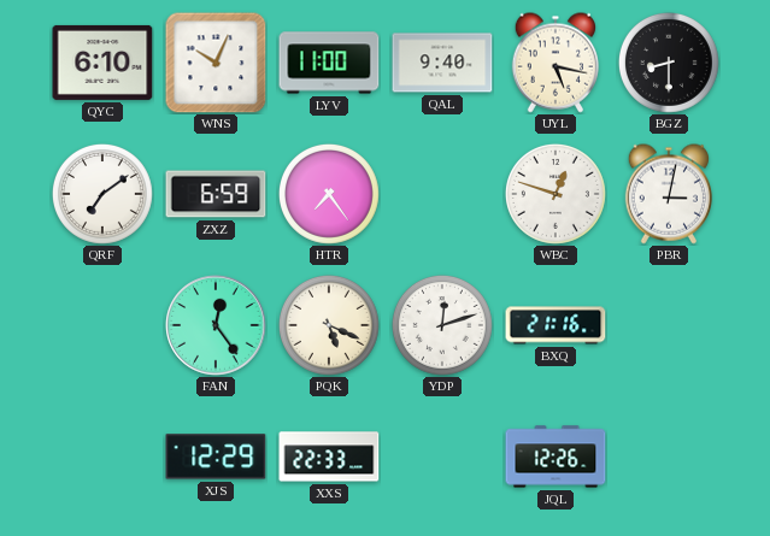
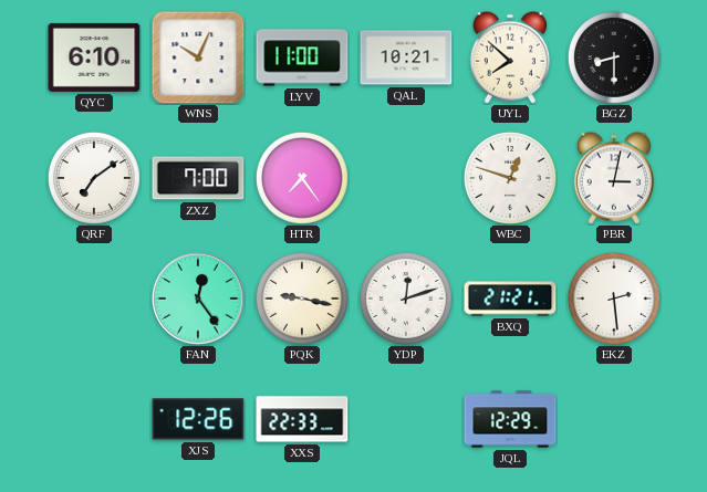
QAL: 9:40 -> 10:21
UYL: 5:17 -> 7:52
ZXZ: 6:59 -> 7:00
PQK: 5:19 -> 9:17
BXQ: 21:16 -> 21:21
EKZ: none -> 2:29
XJS: 12:29 -> 12:26
JQL: 12:26 -> 12:29
